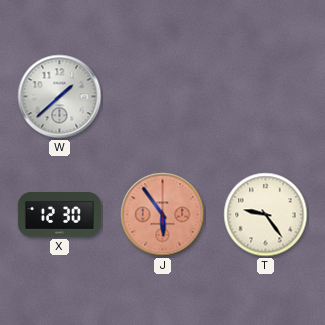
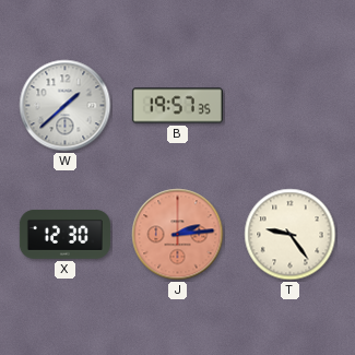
B: none -> 19:57
J: 5:54 -> 2:14
